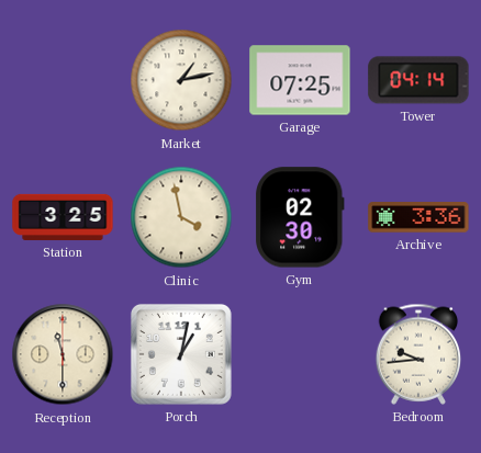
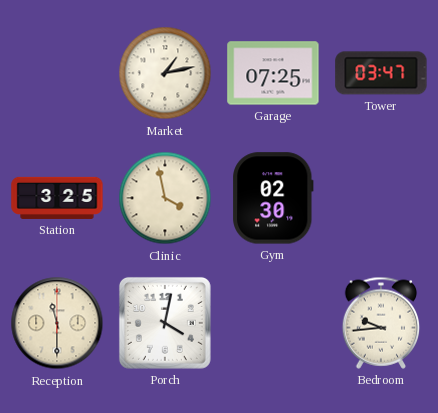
Tower: 04:14 -> 03:47
Archive: 3:36 -> none
Porch: 1:02 -> 4:02
